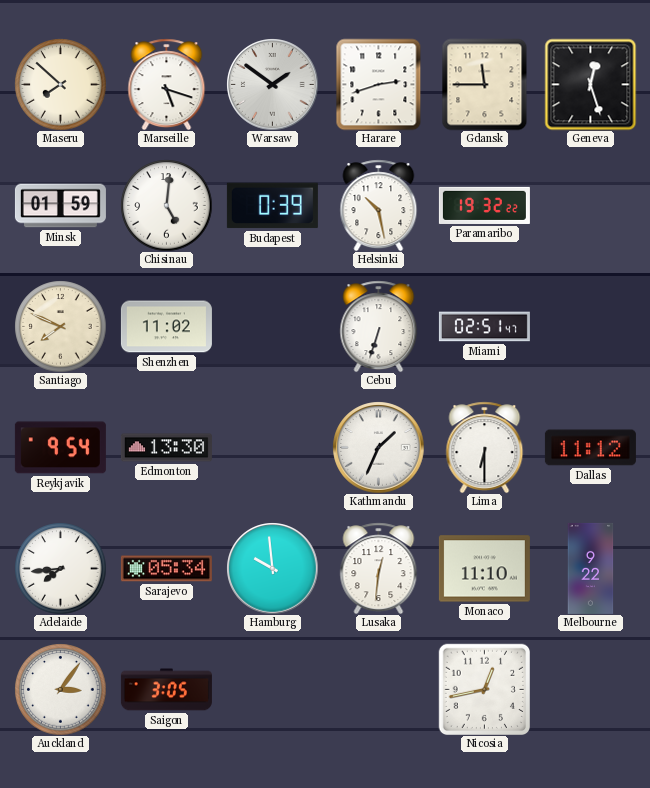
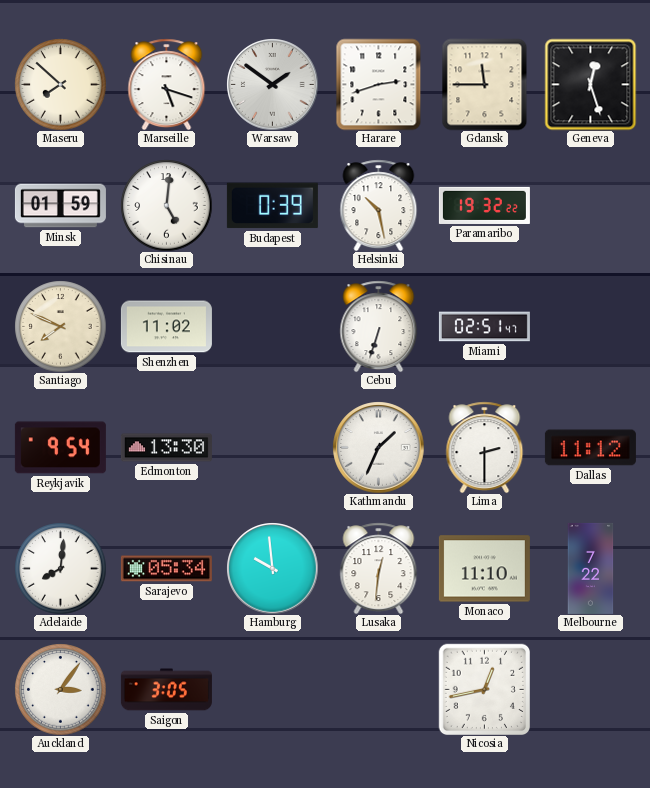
Lima: 6:30 -> 2:30
Adelaide: 7:44 -> 8:01
Melbourne: 9:22 -> 7:22
